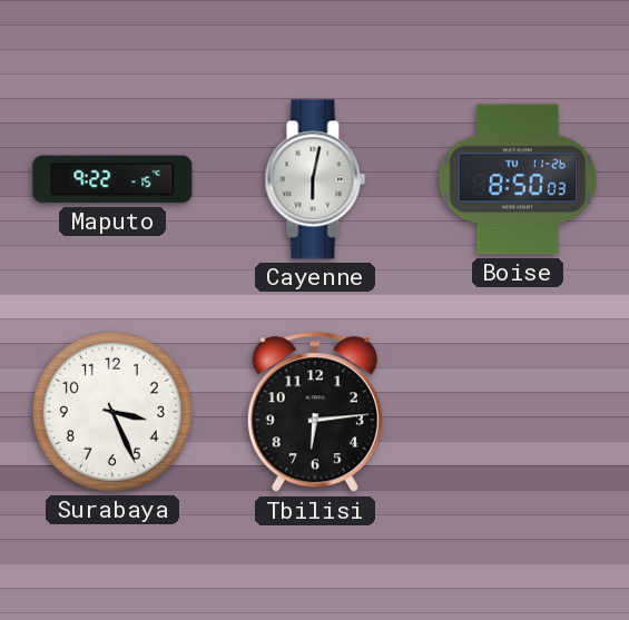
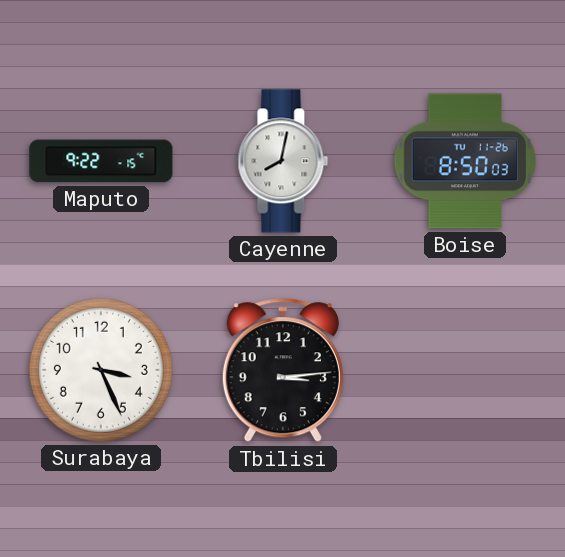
Cayenne: 6:02 -> 8:02
Tbilisi: 6:14 -> 3:14
